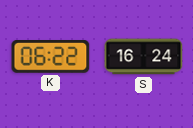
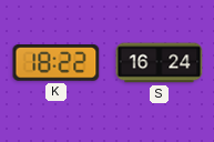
K: 06:22 -> 18:22
